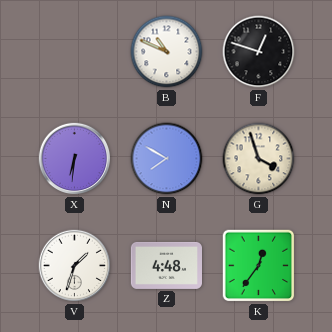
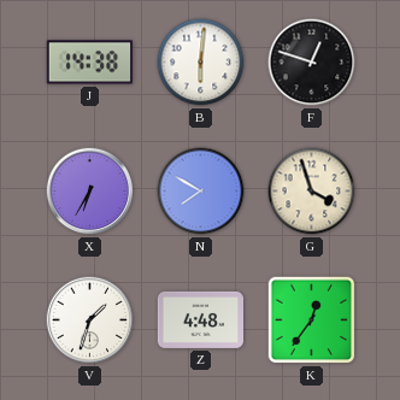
J: none -> 14:38
B: 10:49 -> 6:01
X: 6:31 -> 6:35
